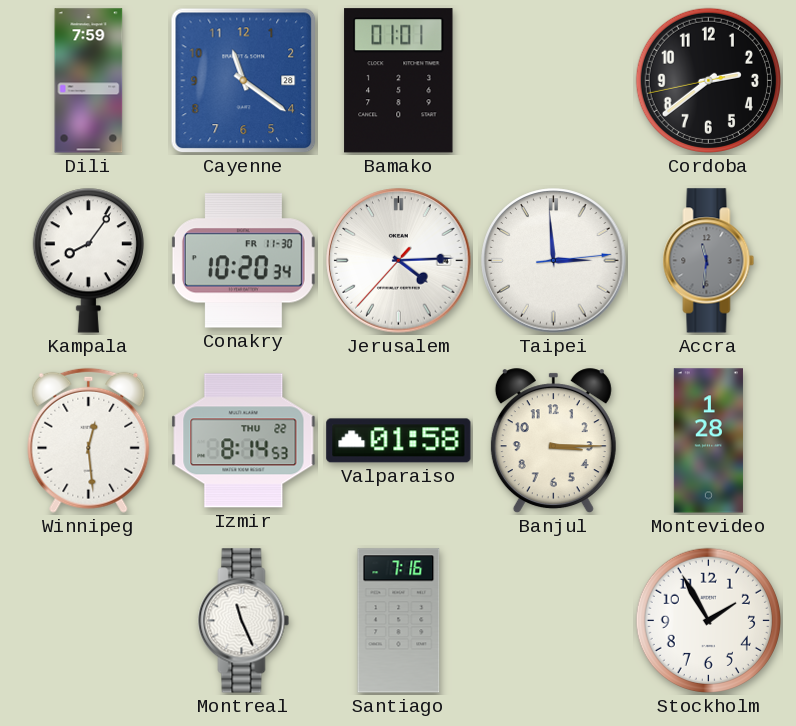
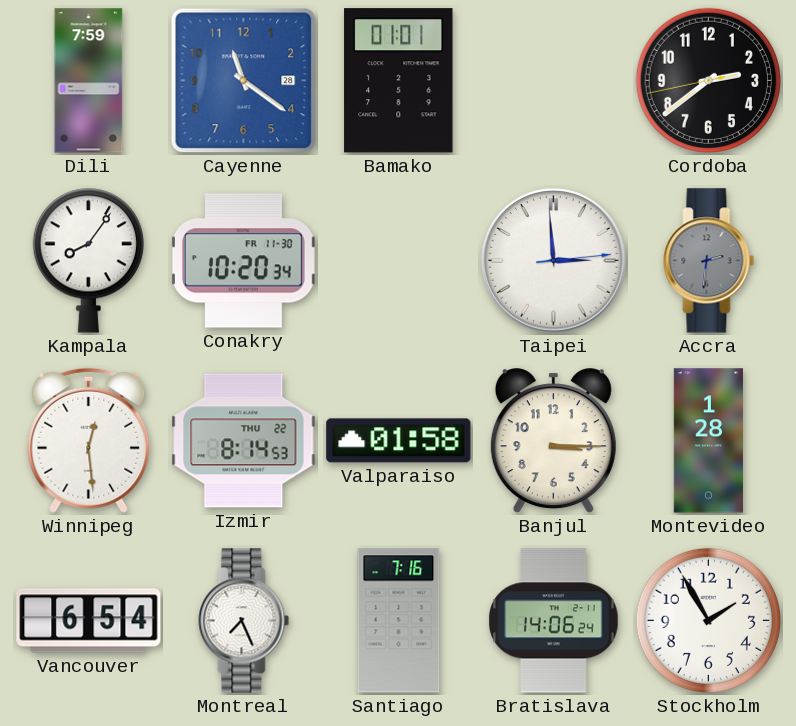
Jerusalem: 4:14 -> none
Accra: 11:31 -> 2:31
Vancouver: none -> 6:54
Montreal: 11:26 -> 7:26
Bratislava: none -> 14:06
